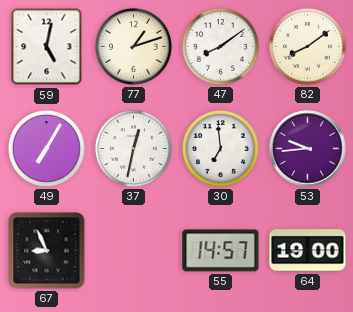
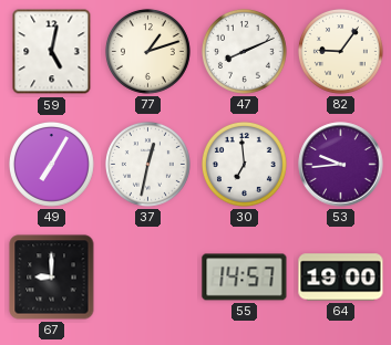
47: 8:09 -> 8:11
82: 8:09 -> 9:06
67: 8:56 -> 9:00
